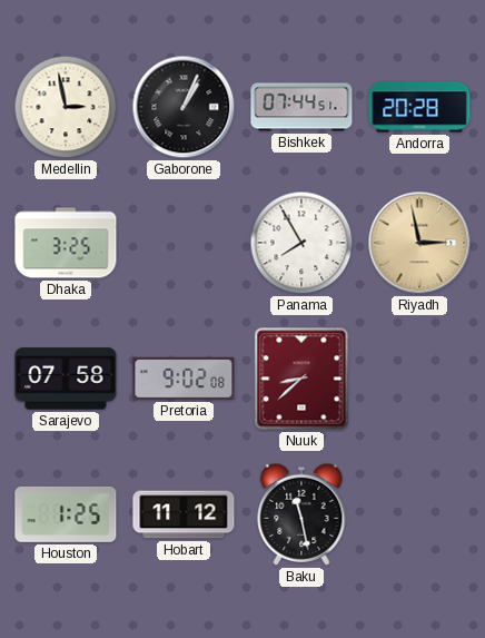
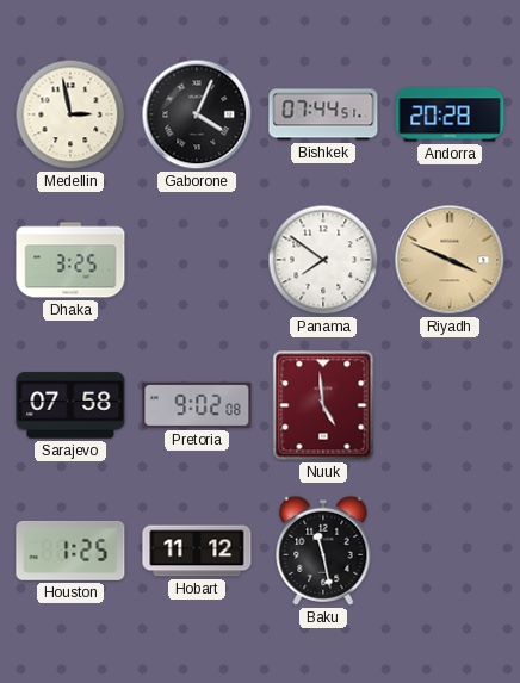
Gaborone: 1:04 -> 4:04
Panama: 7:55 -> 7:51
Riyadh: 2:58 -> 3:49
Nuuk: 8:38 -> 4:59
